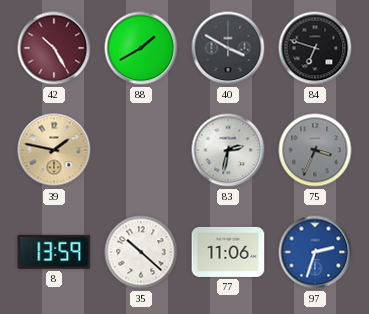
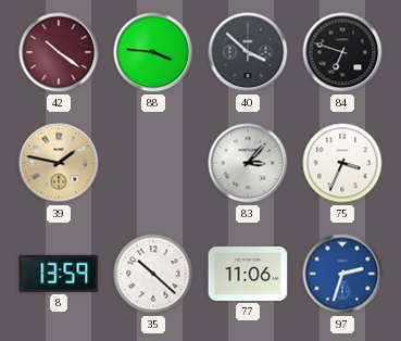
42: 10:25 -> 10:21
88: 1:40 -> 3:46
40: 3:50 -> 3:52
83: 2:32 -> 3:07
75 dial: grey -> white
